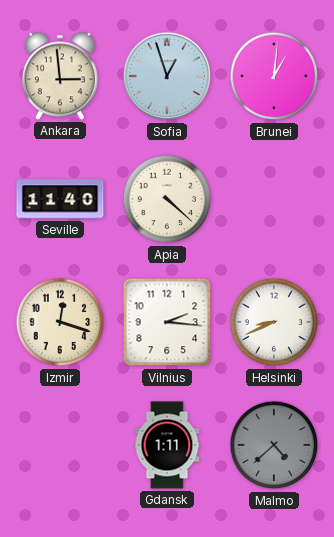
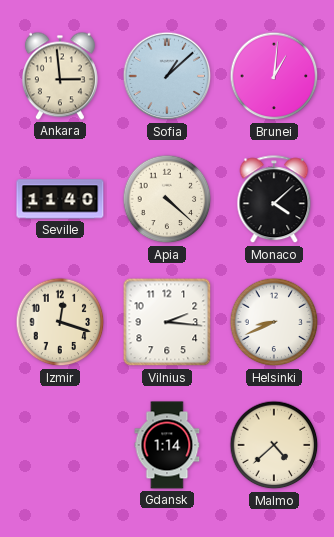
Sofia: 12:57 -> 1:08
Monaco: none -> 4:08
Gdansk: 1:11 -> 1:14
Malmo dial: grey -> cream
